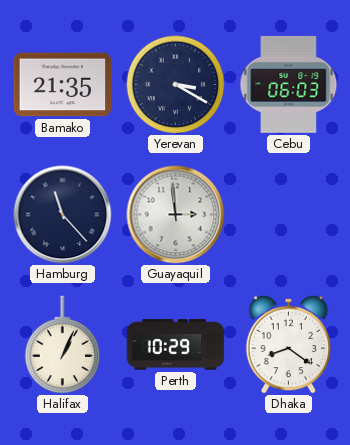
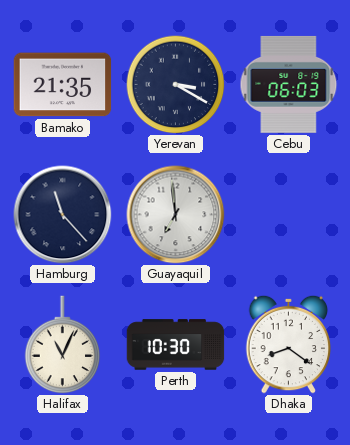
Guayaquil: 2:59 -> 6:59
Halifax: 1:04 -> 11:04
Perth: 10:29 -> 10:30
